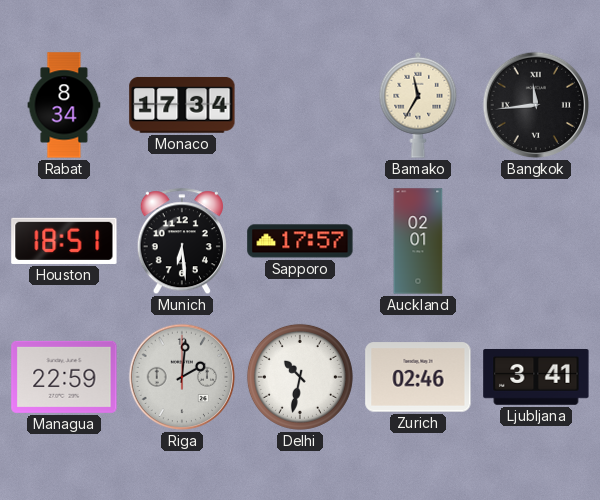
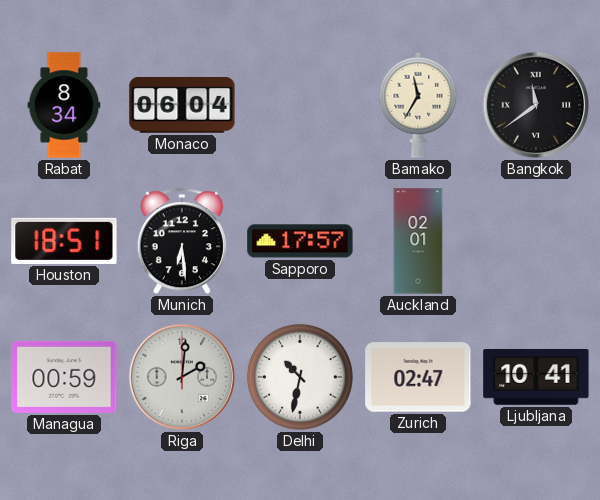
Monaco: 17:34 -> 06:04
Bangkok: 11:44 -> 11:39
Managua: 22:59 -> 00:59
Zurich: 02:46 -> 02:47
Ljubljana: 3:41 -> 10:41
